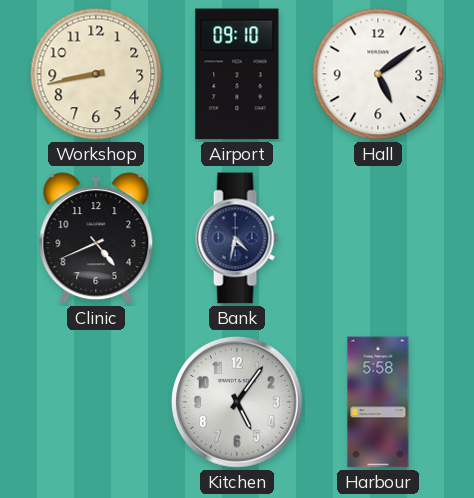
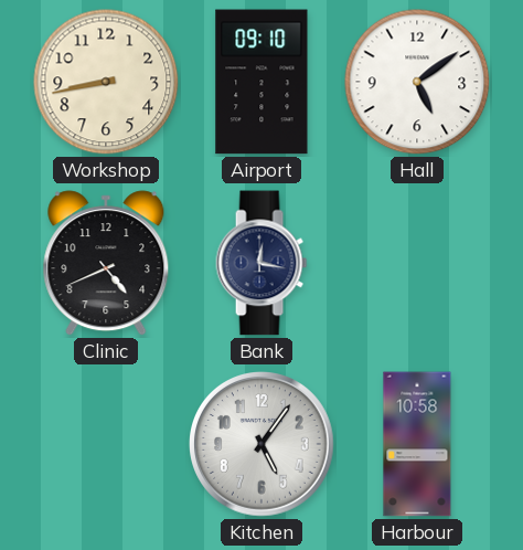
Bank: 4:32 -> 12:17
Harbour: 5:58 -> 10:58
